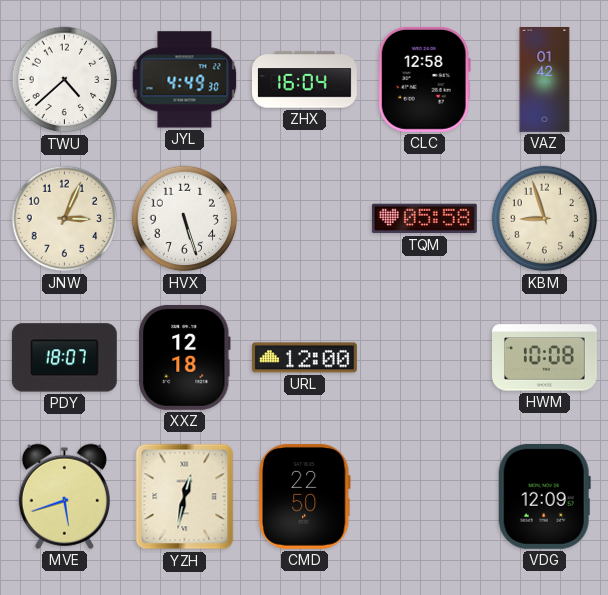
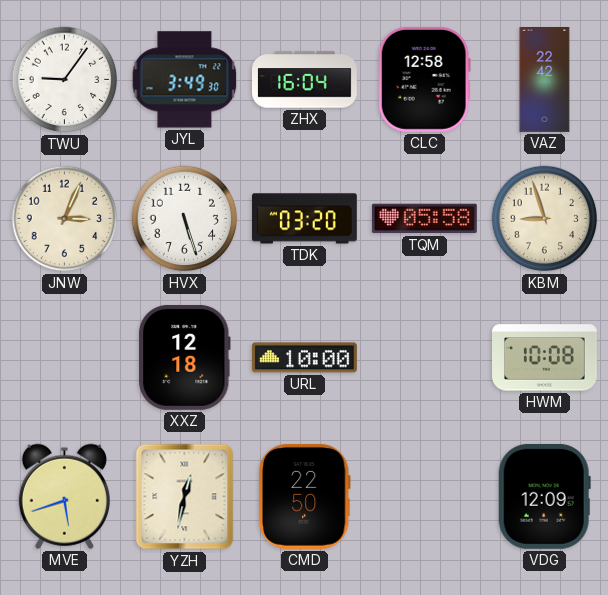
TWU: 4:38 -> 9:06
JYL: 4:49 -> 3:49
VAZ: 01:42 -> 22:42
TDK: none -> 03:20
PDY: 18:07 -> none
URL: 12:00 -> 10:00
